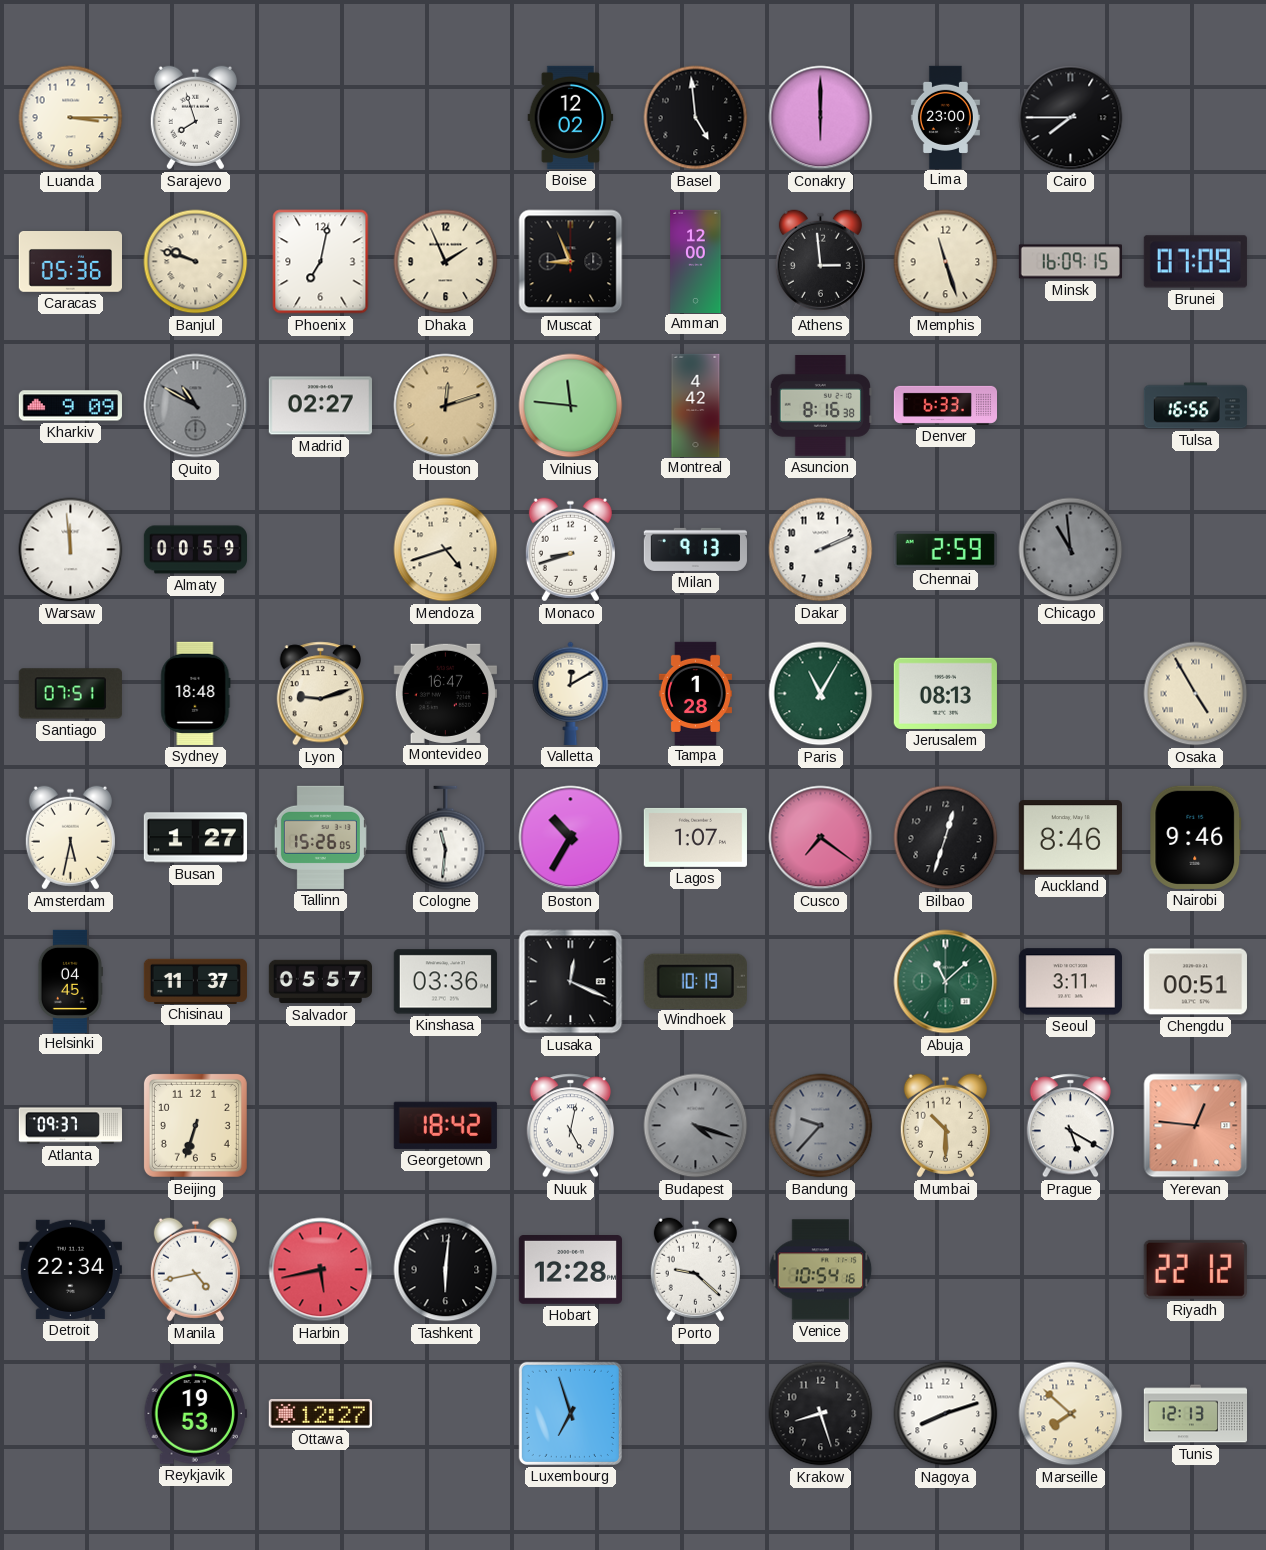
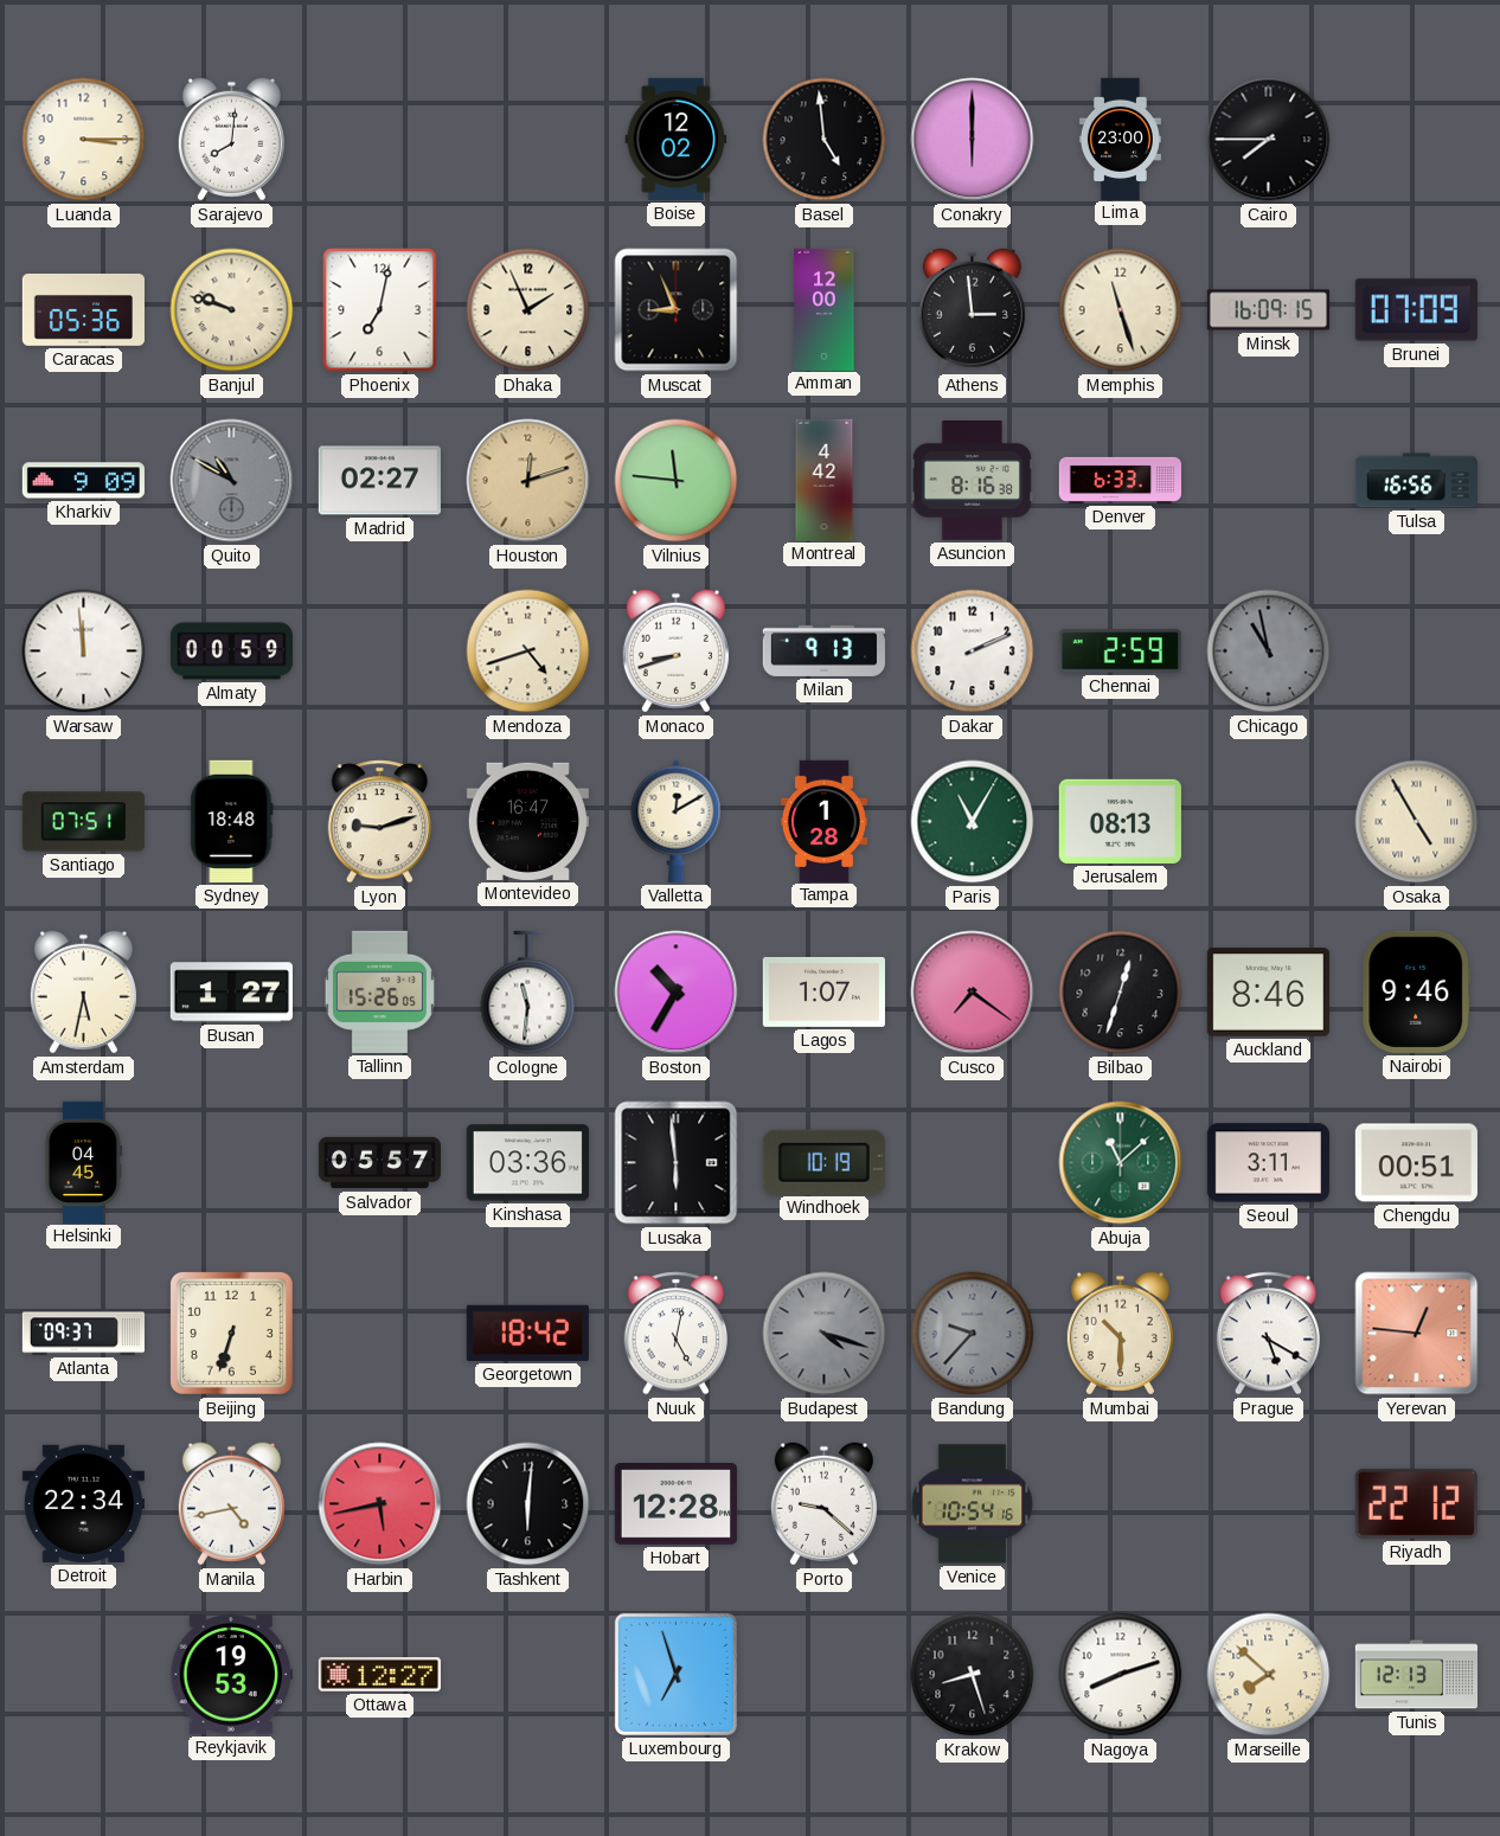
Sarajevo: 7:57 -> 8:01
Chicago: 10:59 -> 10:58
Chisinau: 11:37 -> none
Lusaka: 12:19 -> 5:59
